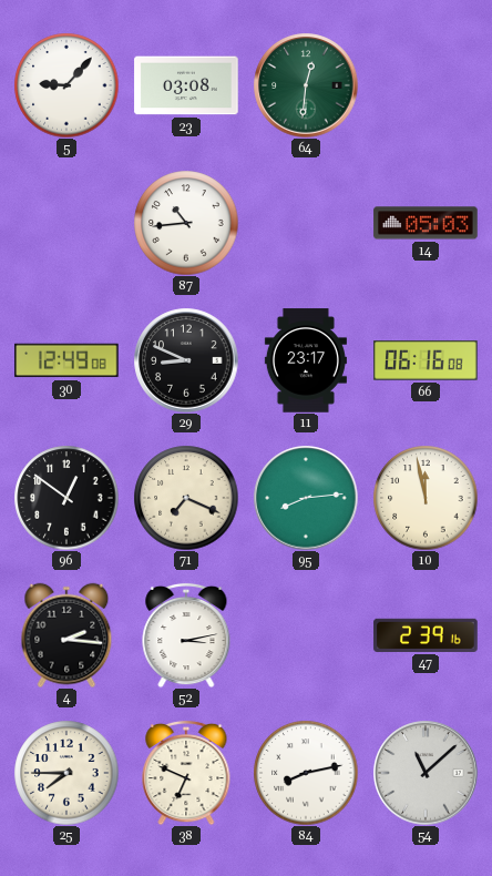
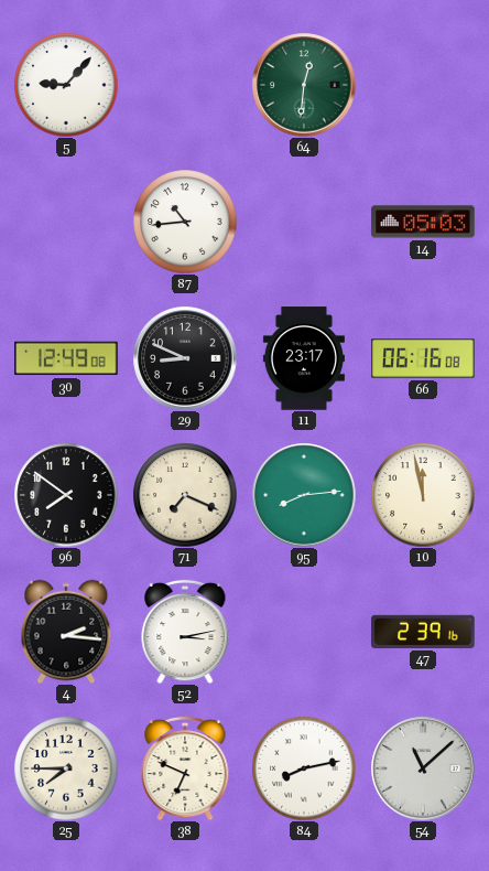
23: 03:08 -> none
96: 12:51 -> 7:51
